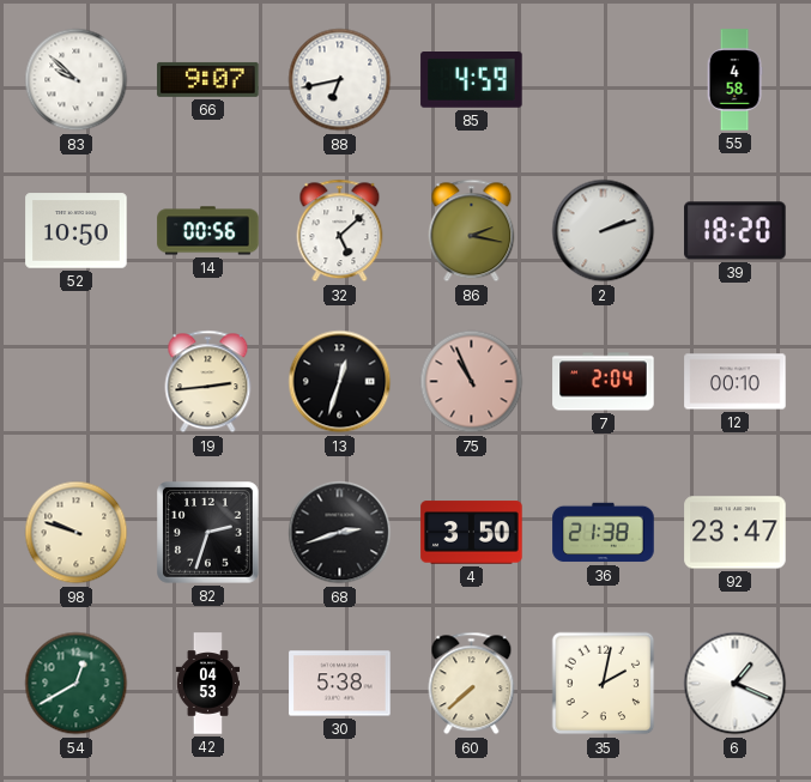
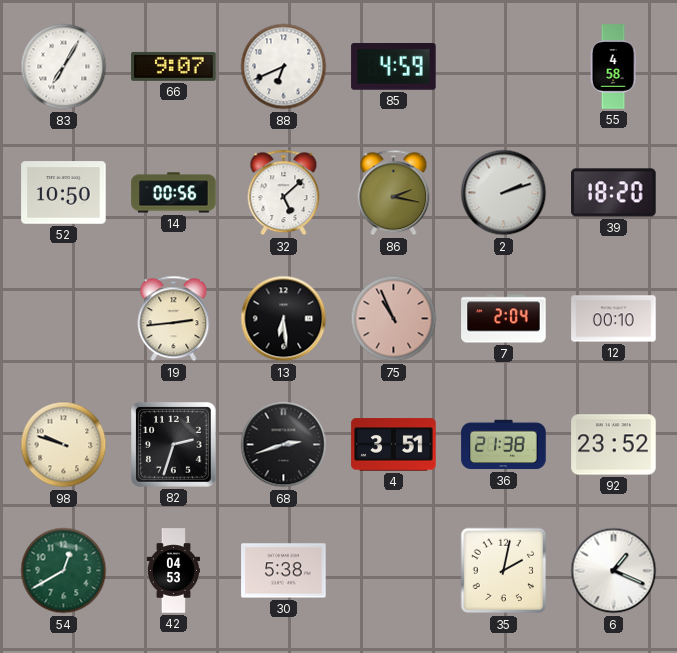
83: 9:52 -> 7:05
88: 6:43 -> 6:41
13: 12:33 -> 6:29
4: 3:50 -> 3:51
92: 23:47 -> 23:52
60: 7:38 -> none
